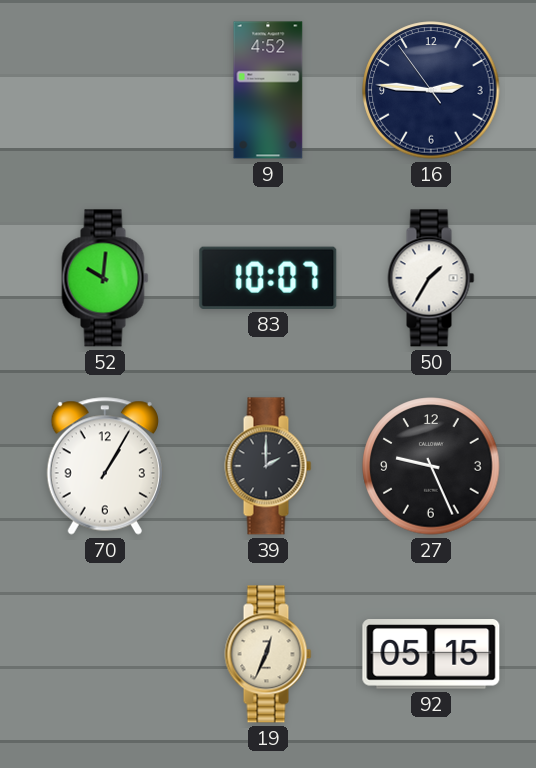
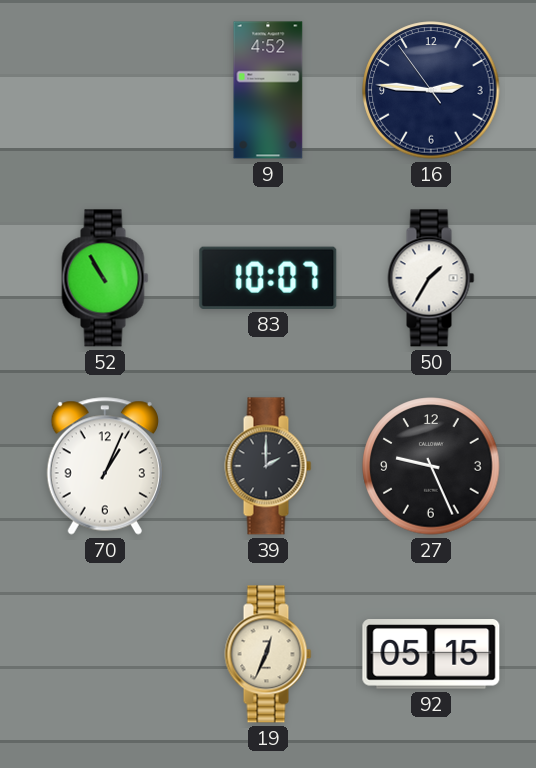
52: 10:01 -> 10:55
70: 1:05 -> 1:04
